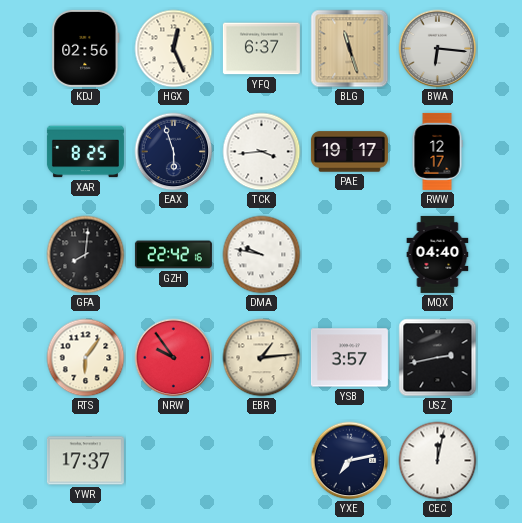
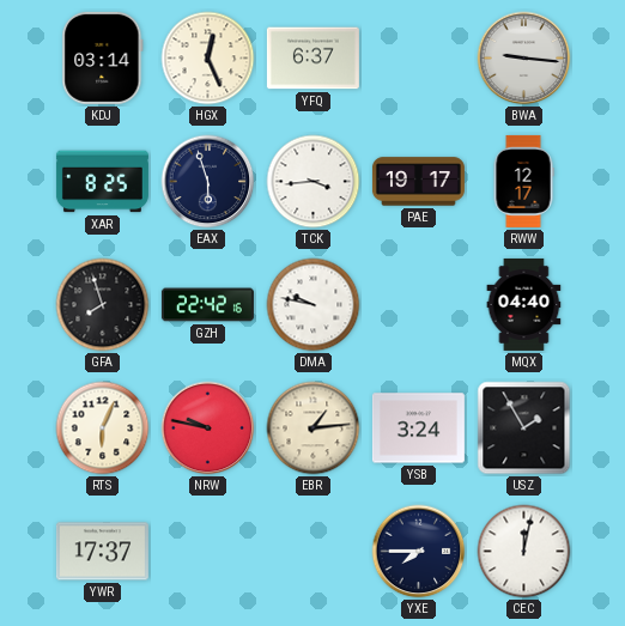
KDJ: 02:56 -> 03:14
BLG: 11:27 -> none
BWA: 6:16 -> 9:16
GFA: 8:01 -> 7:57
RTS: 6:06 -> 6:04
NRW: 9:54 -> 9:47
YSB: 3:57 -> 3:24
USZ: 2:43 -> 1:55
YXE: 7:13 -> 7:45
